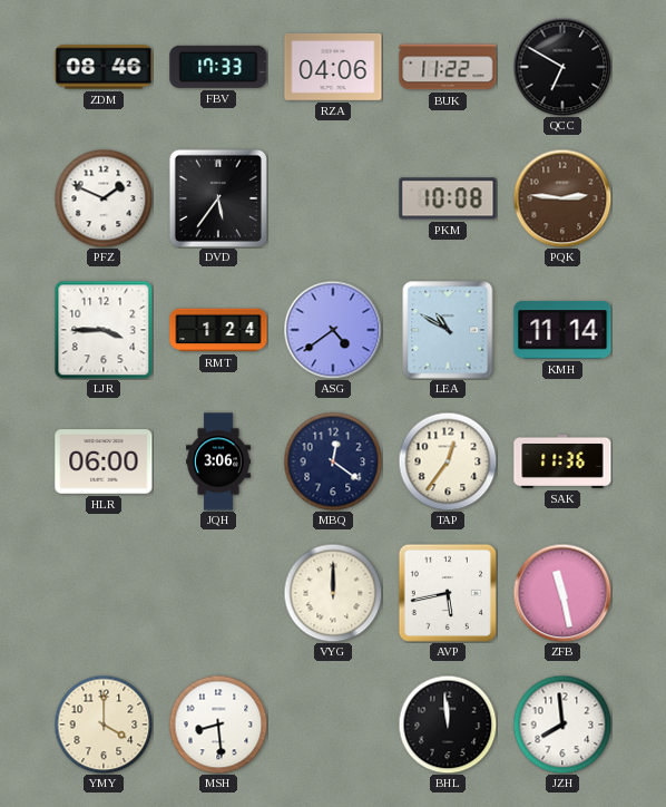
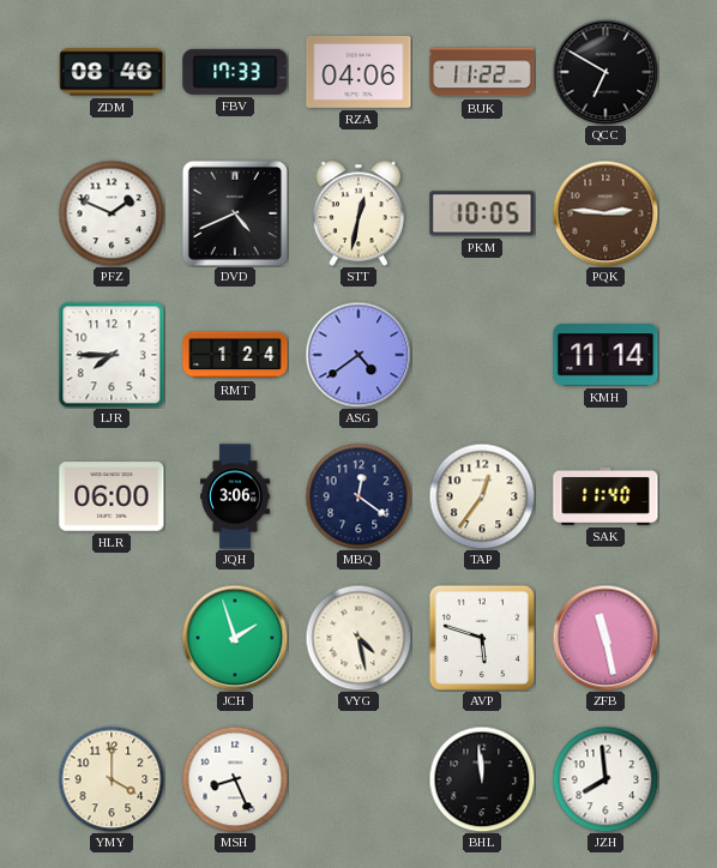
DVD: 5:36 -> 4:41
STT: none -> 12:32
PKM: 10:08 -> 10:05
LJR: 3:45 -> 7:45
LEA: 10:50 -> none
SAK: 11:36 -> 11:40
JCH: none -> 1:57
VYG: 12:00 -> 4:28
AVP: 5:43 -> 5:48
MSH: 8:29 -> 8:26
